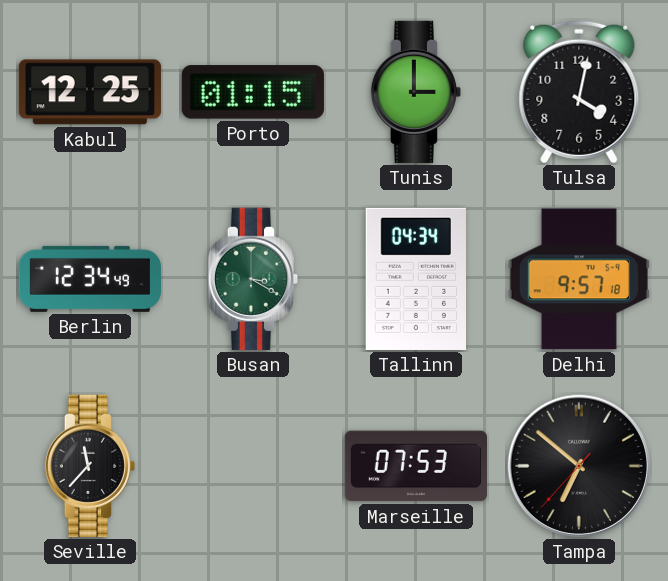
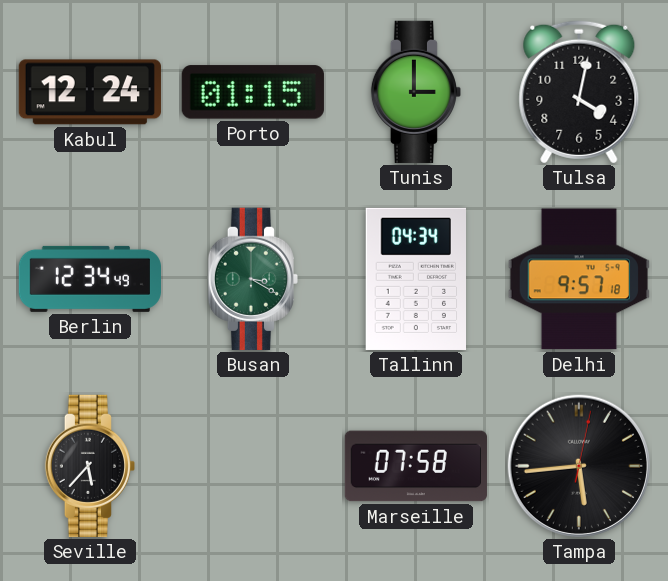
Kabul: 12:25 -> 12:24
Seville: 11:37 -> 5:37
Marseille: 07:53 -> 07:58
Tampa: 6:51 -> 5:44
